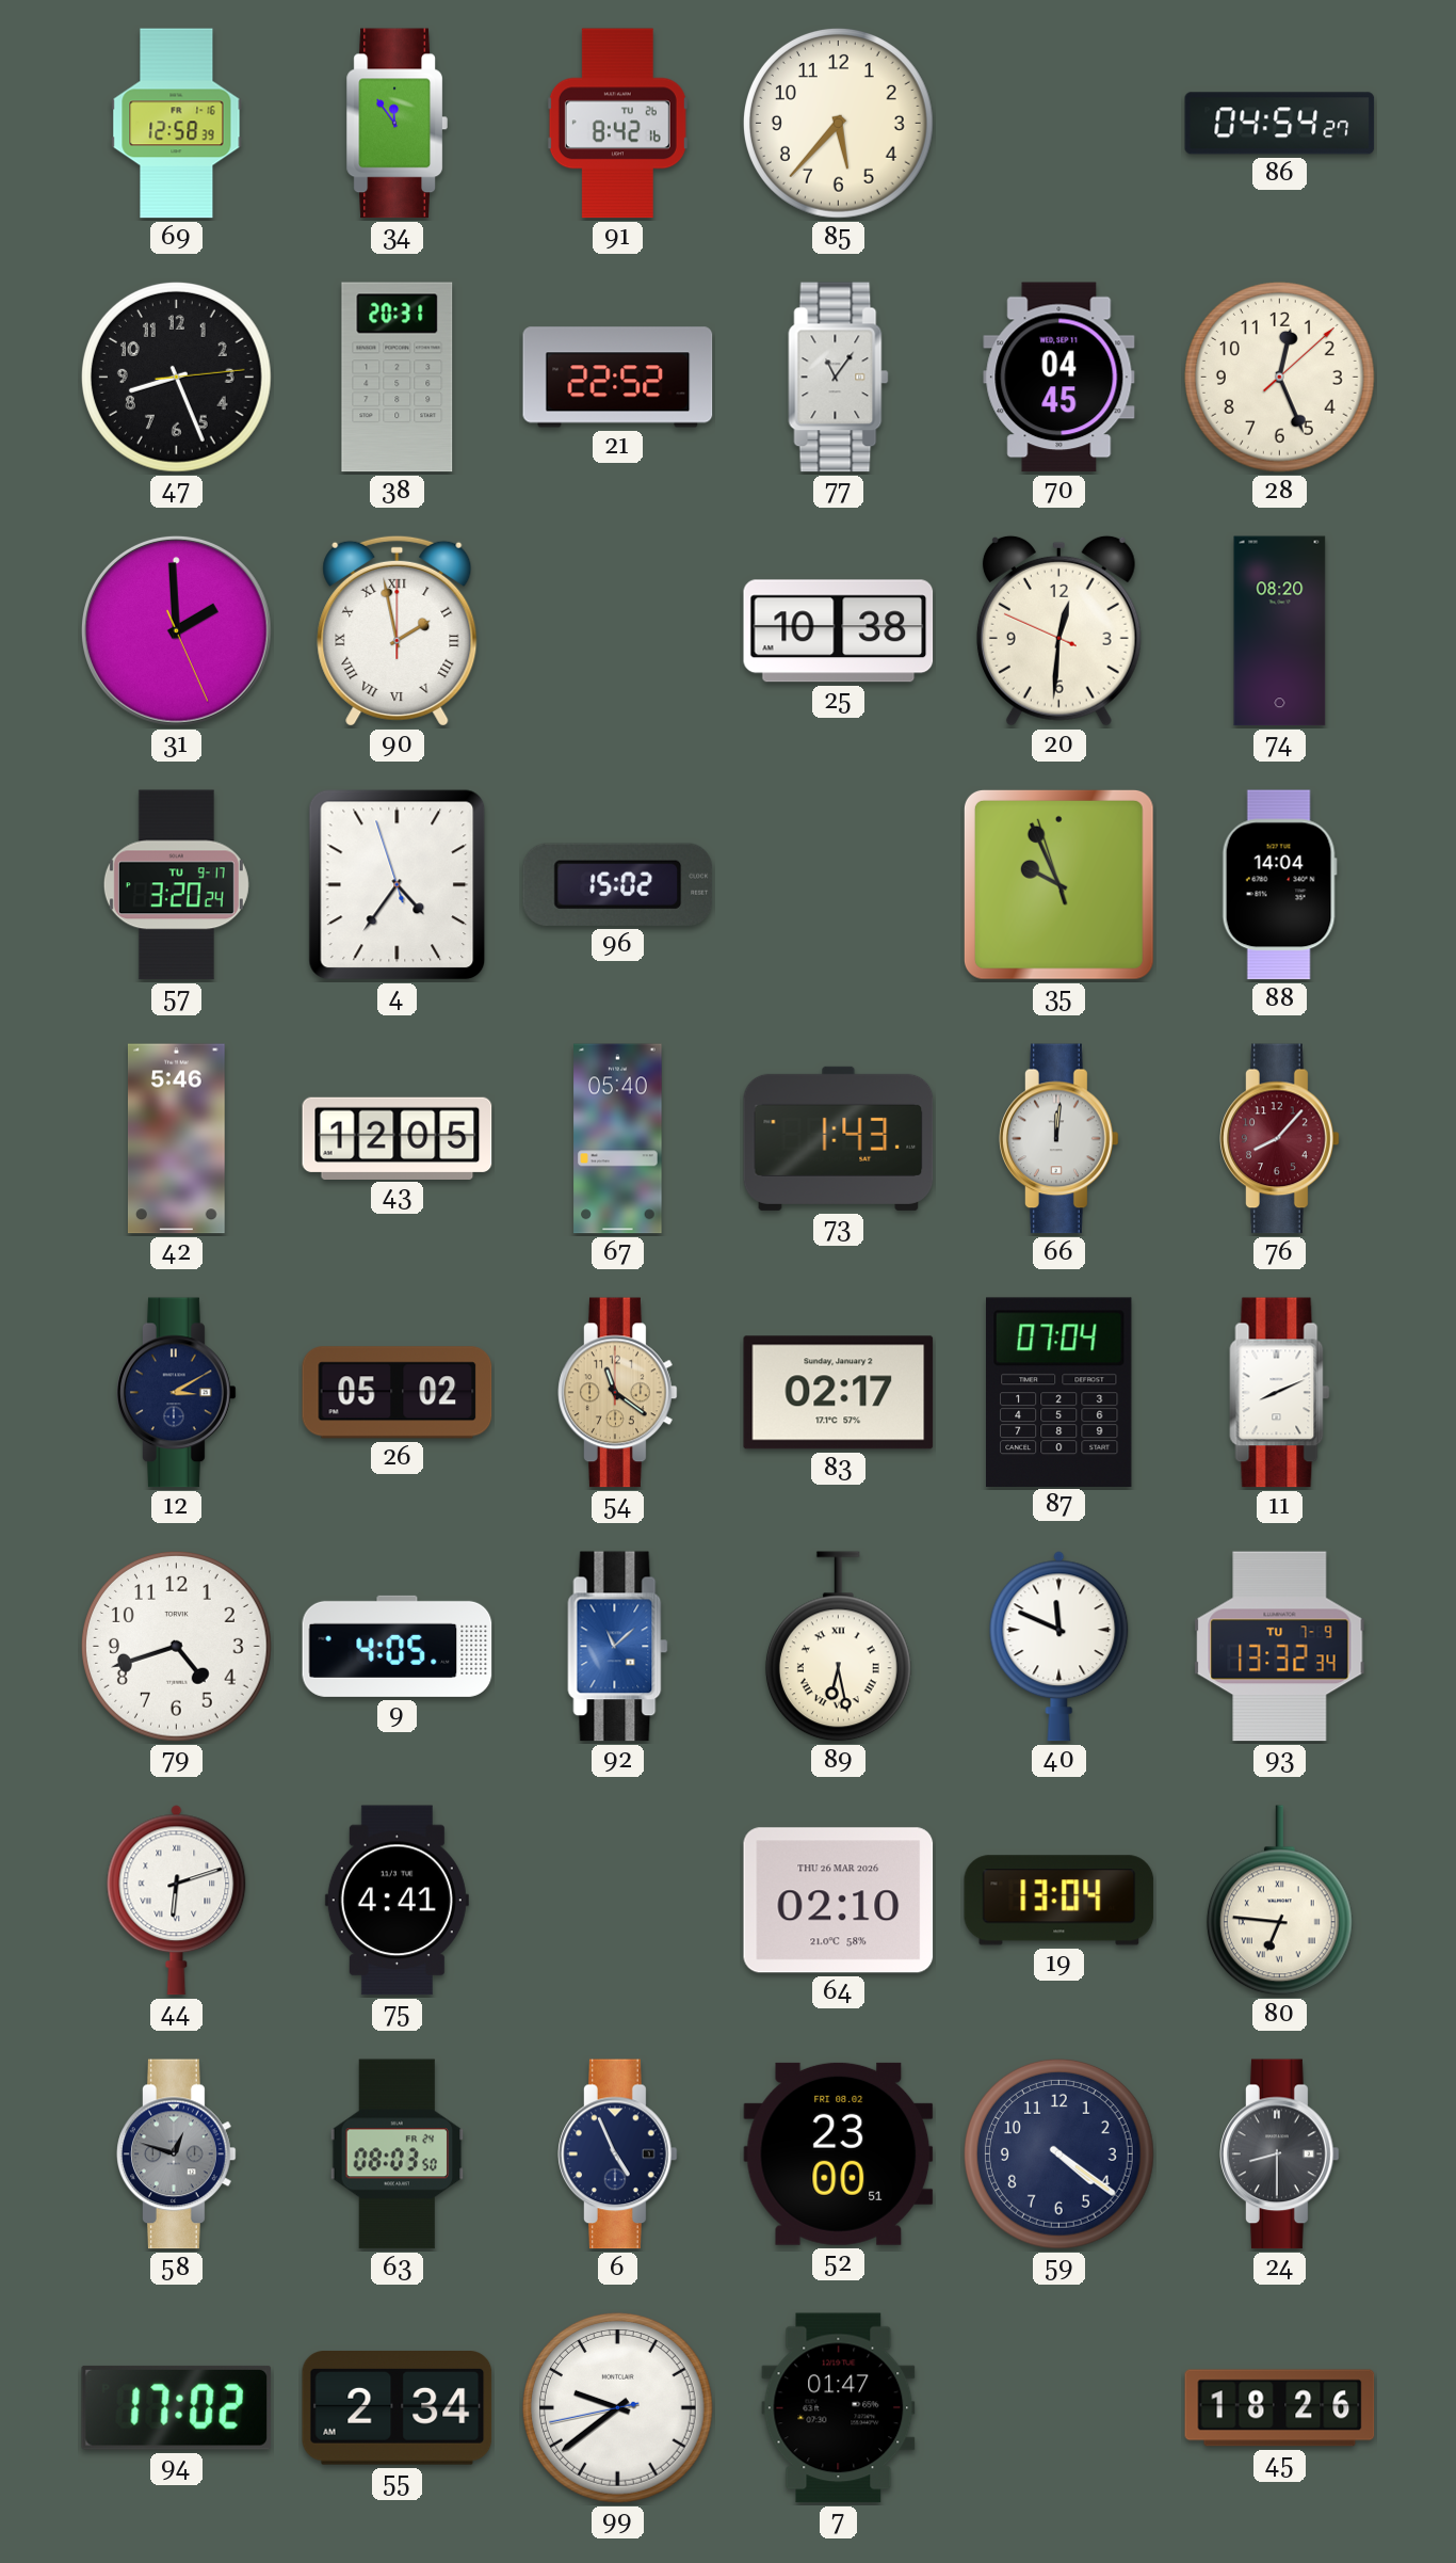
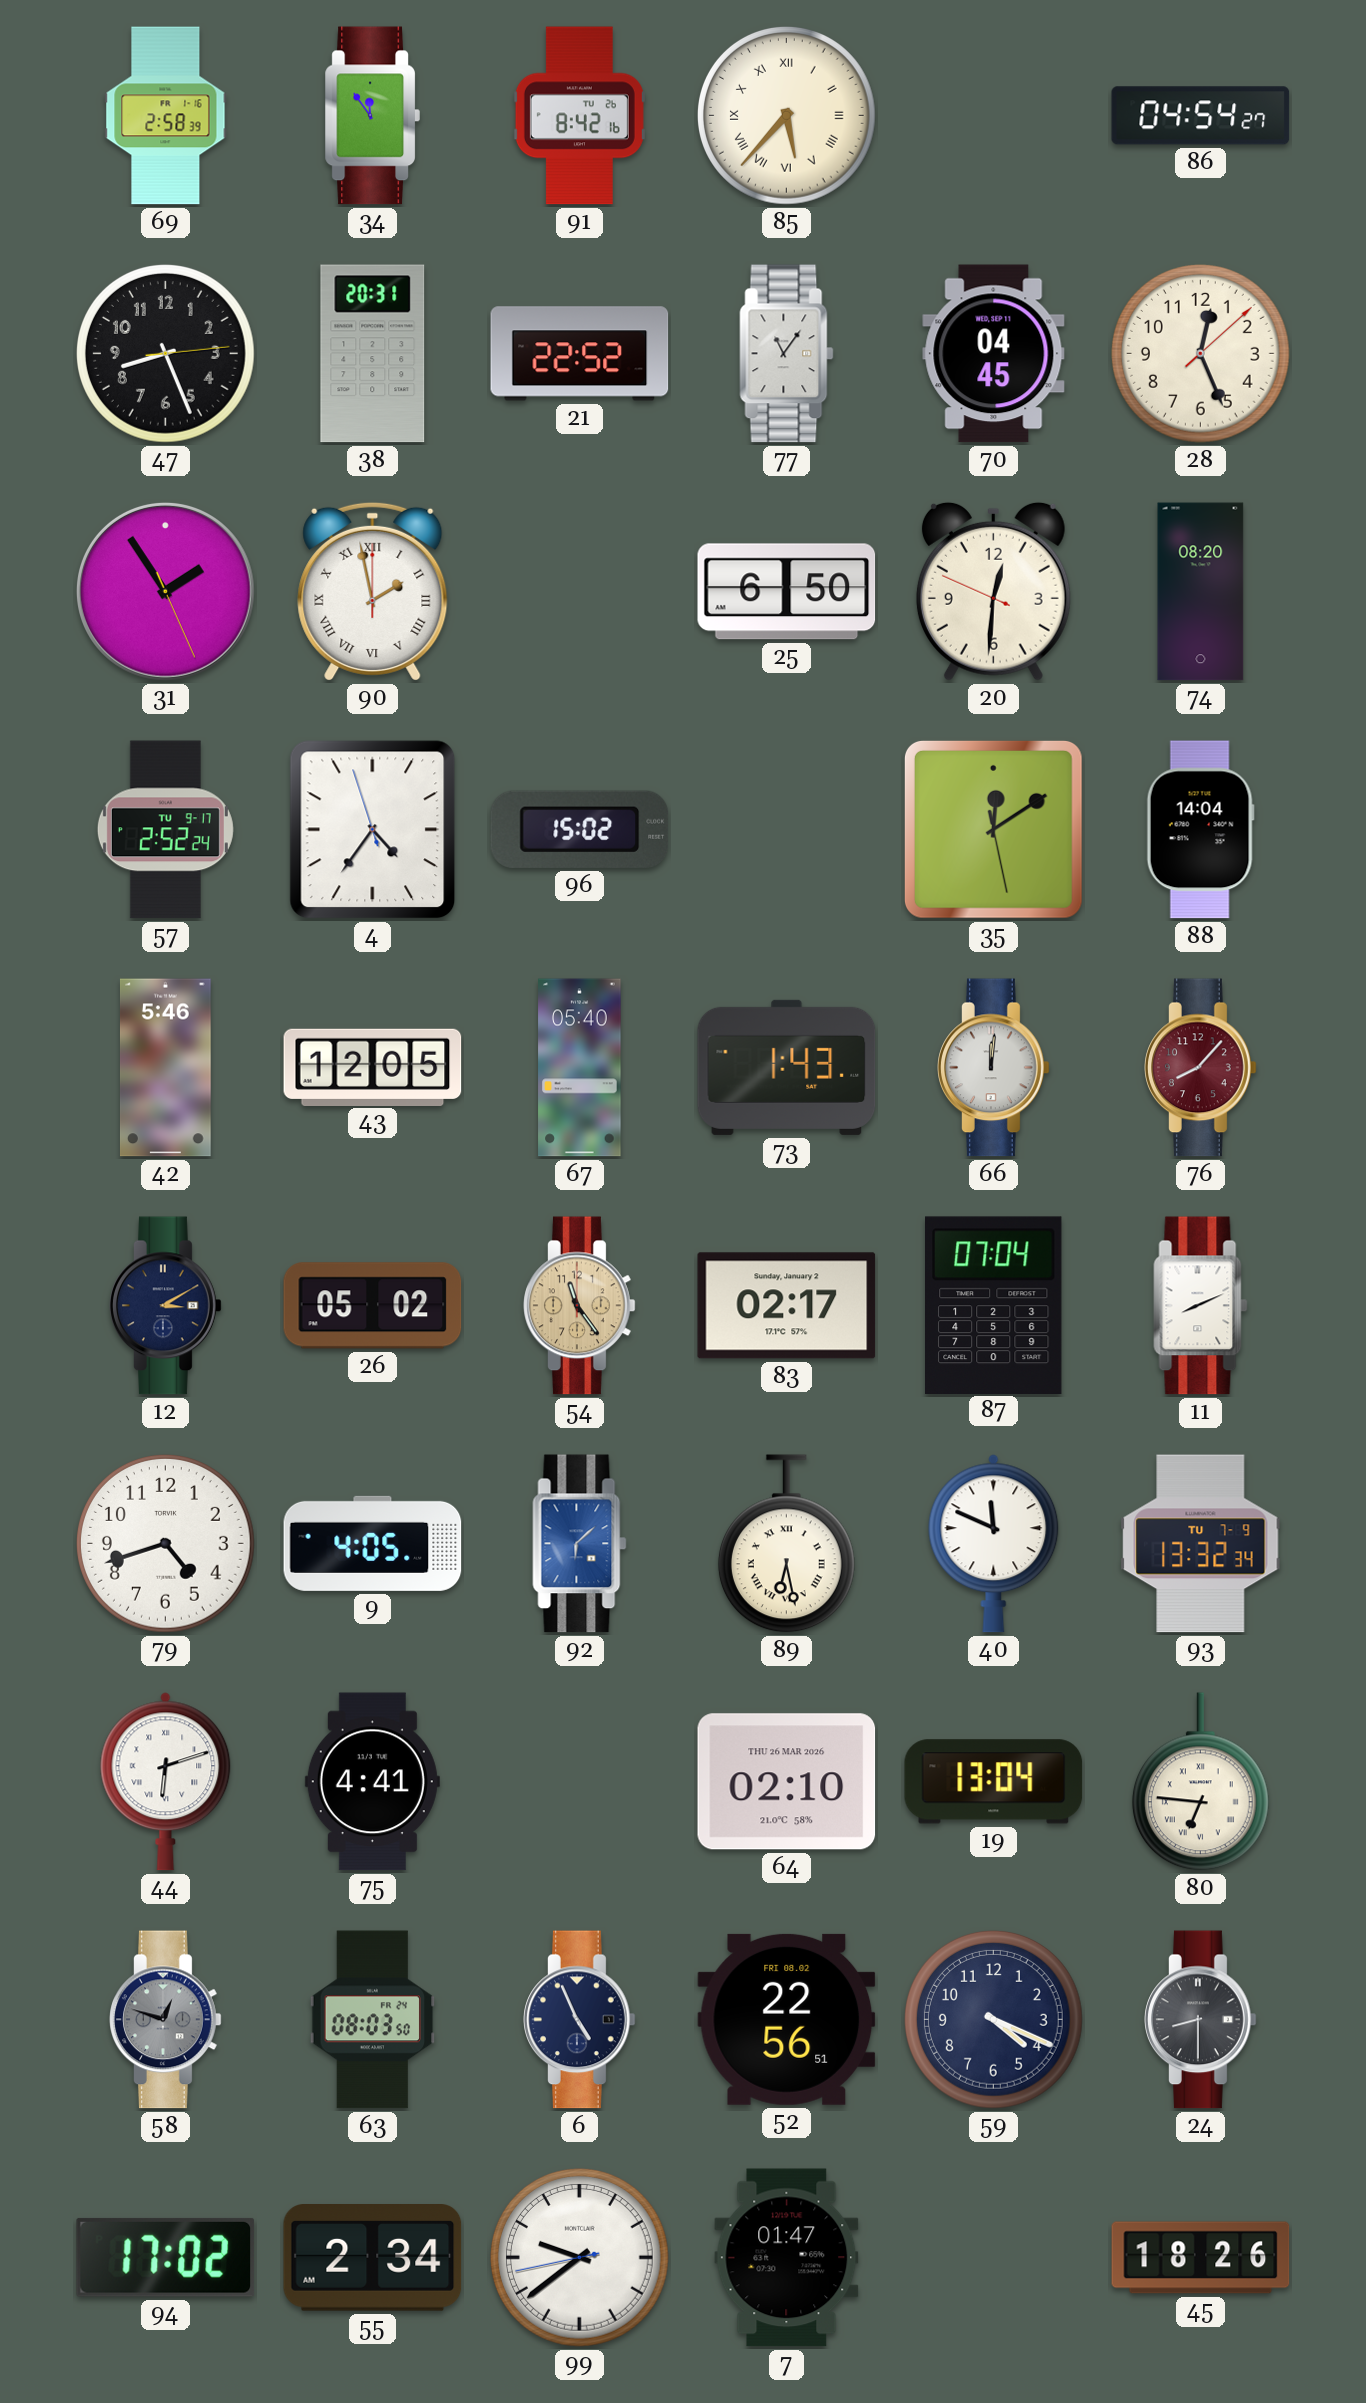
69: 12:58 -> 2:58
85 numerals: Arabic -> Roman
31: 1:59 -> 1:54
25: 10:38 -> 6:50
57: 3:20 -> 2:52
35: 9:55 -> 12:09
54: 11:21 -> 11:24
92: 11:08 -> 6:08
52: 23:00 -> 22:56
59: 4:21 -> 4:19
